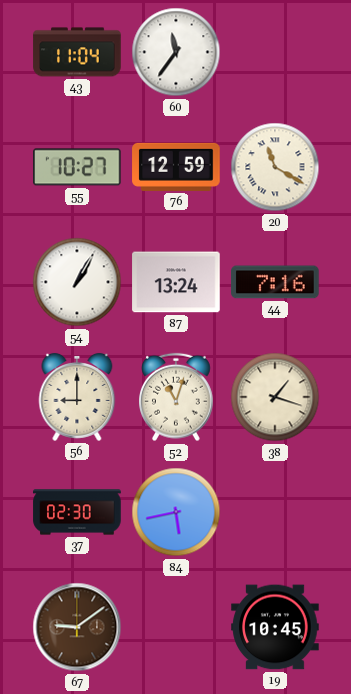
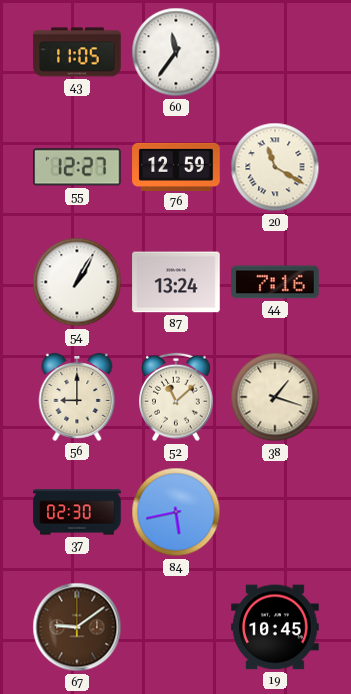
43: 11:04 -> 11:05
55: 10:27 -> 12:27
52: 11:03 -> 11:08
